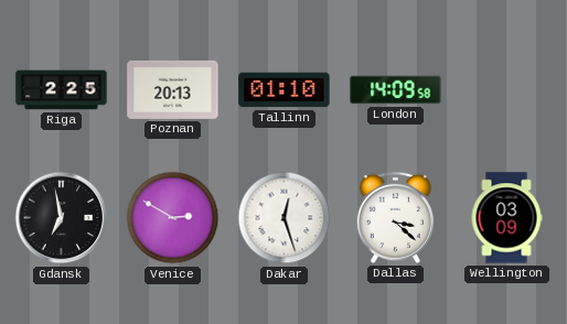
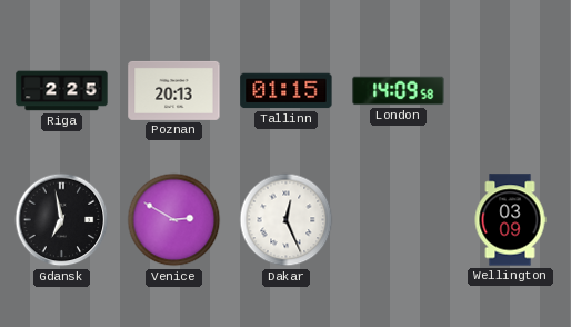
Tallinn: 01:10 -> 01:15
Dakar: 12:27 -> 12:26
Dallas: 3:22 -> none
